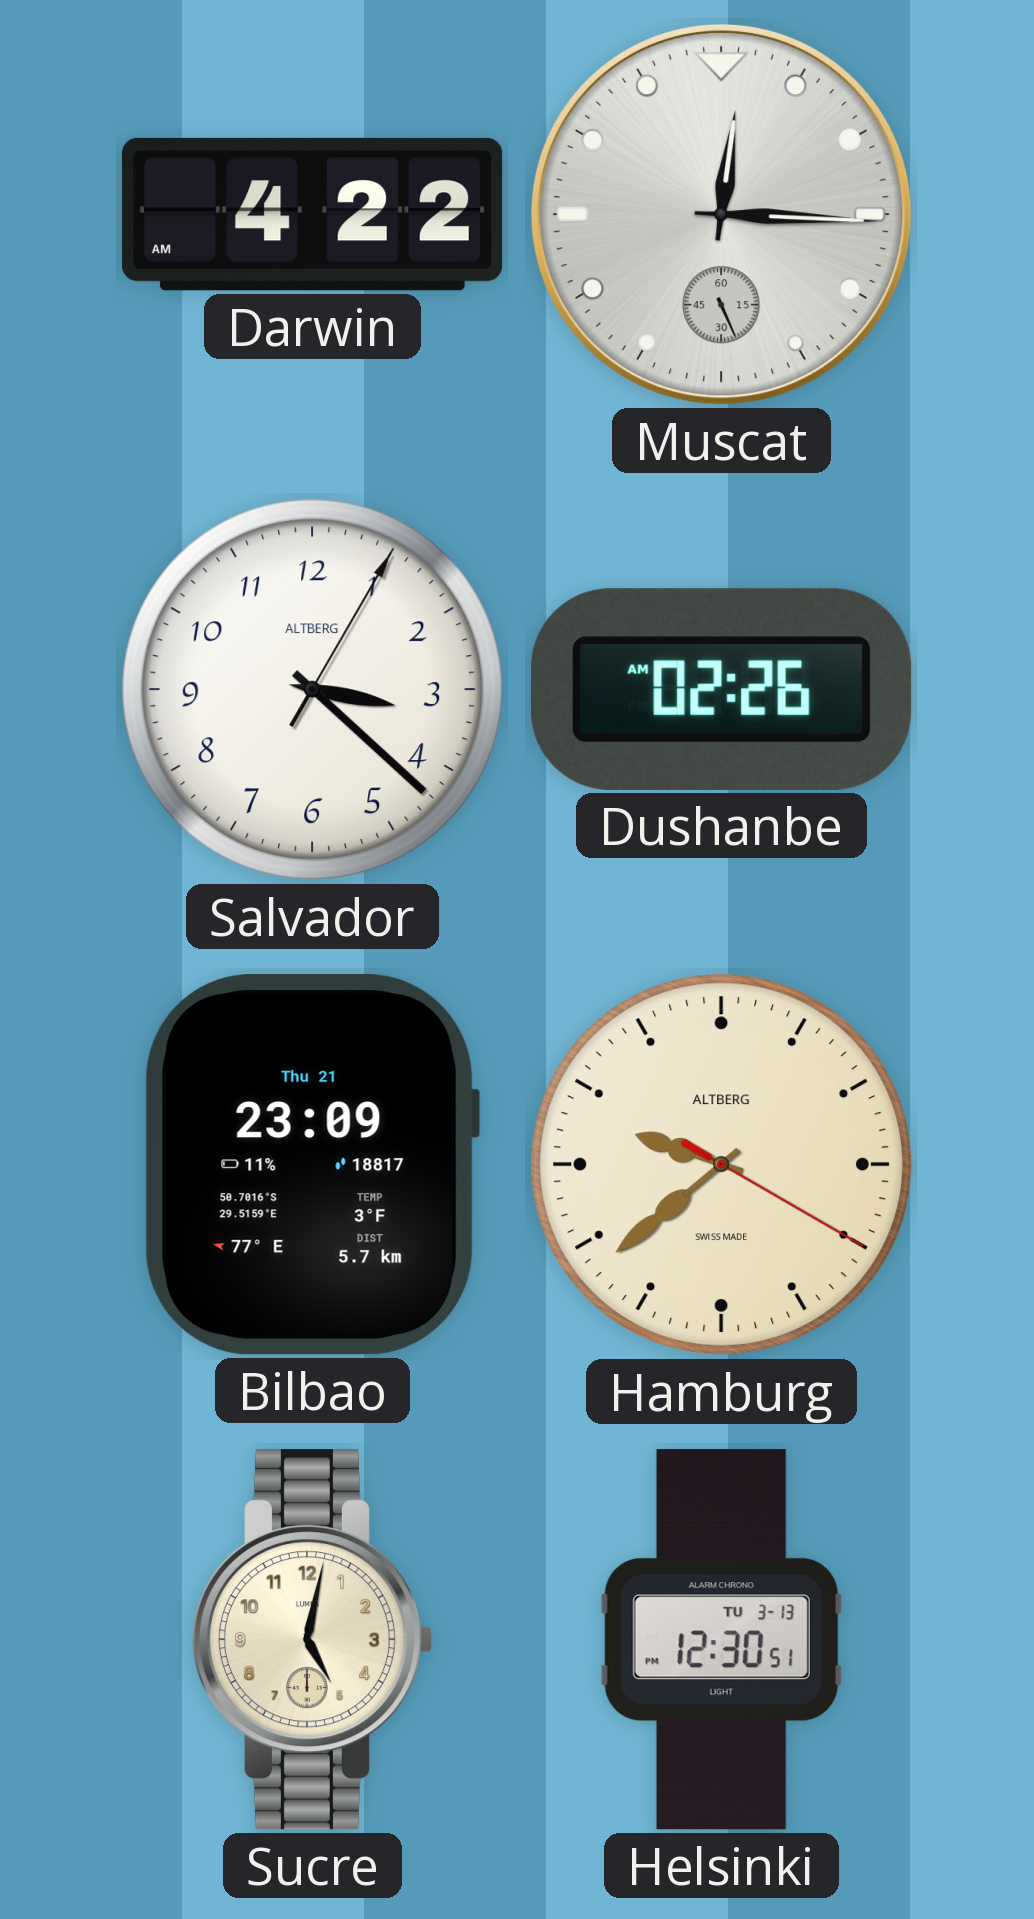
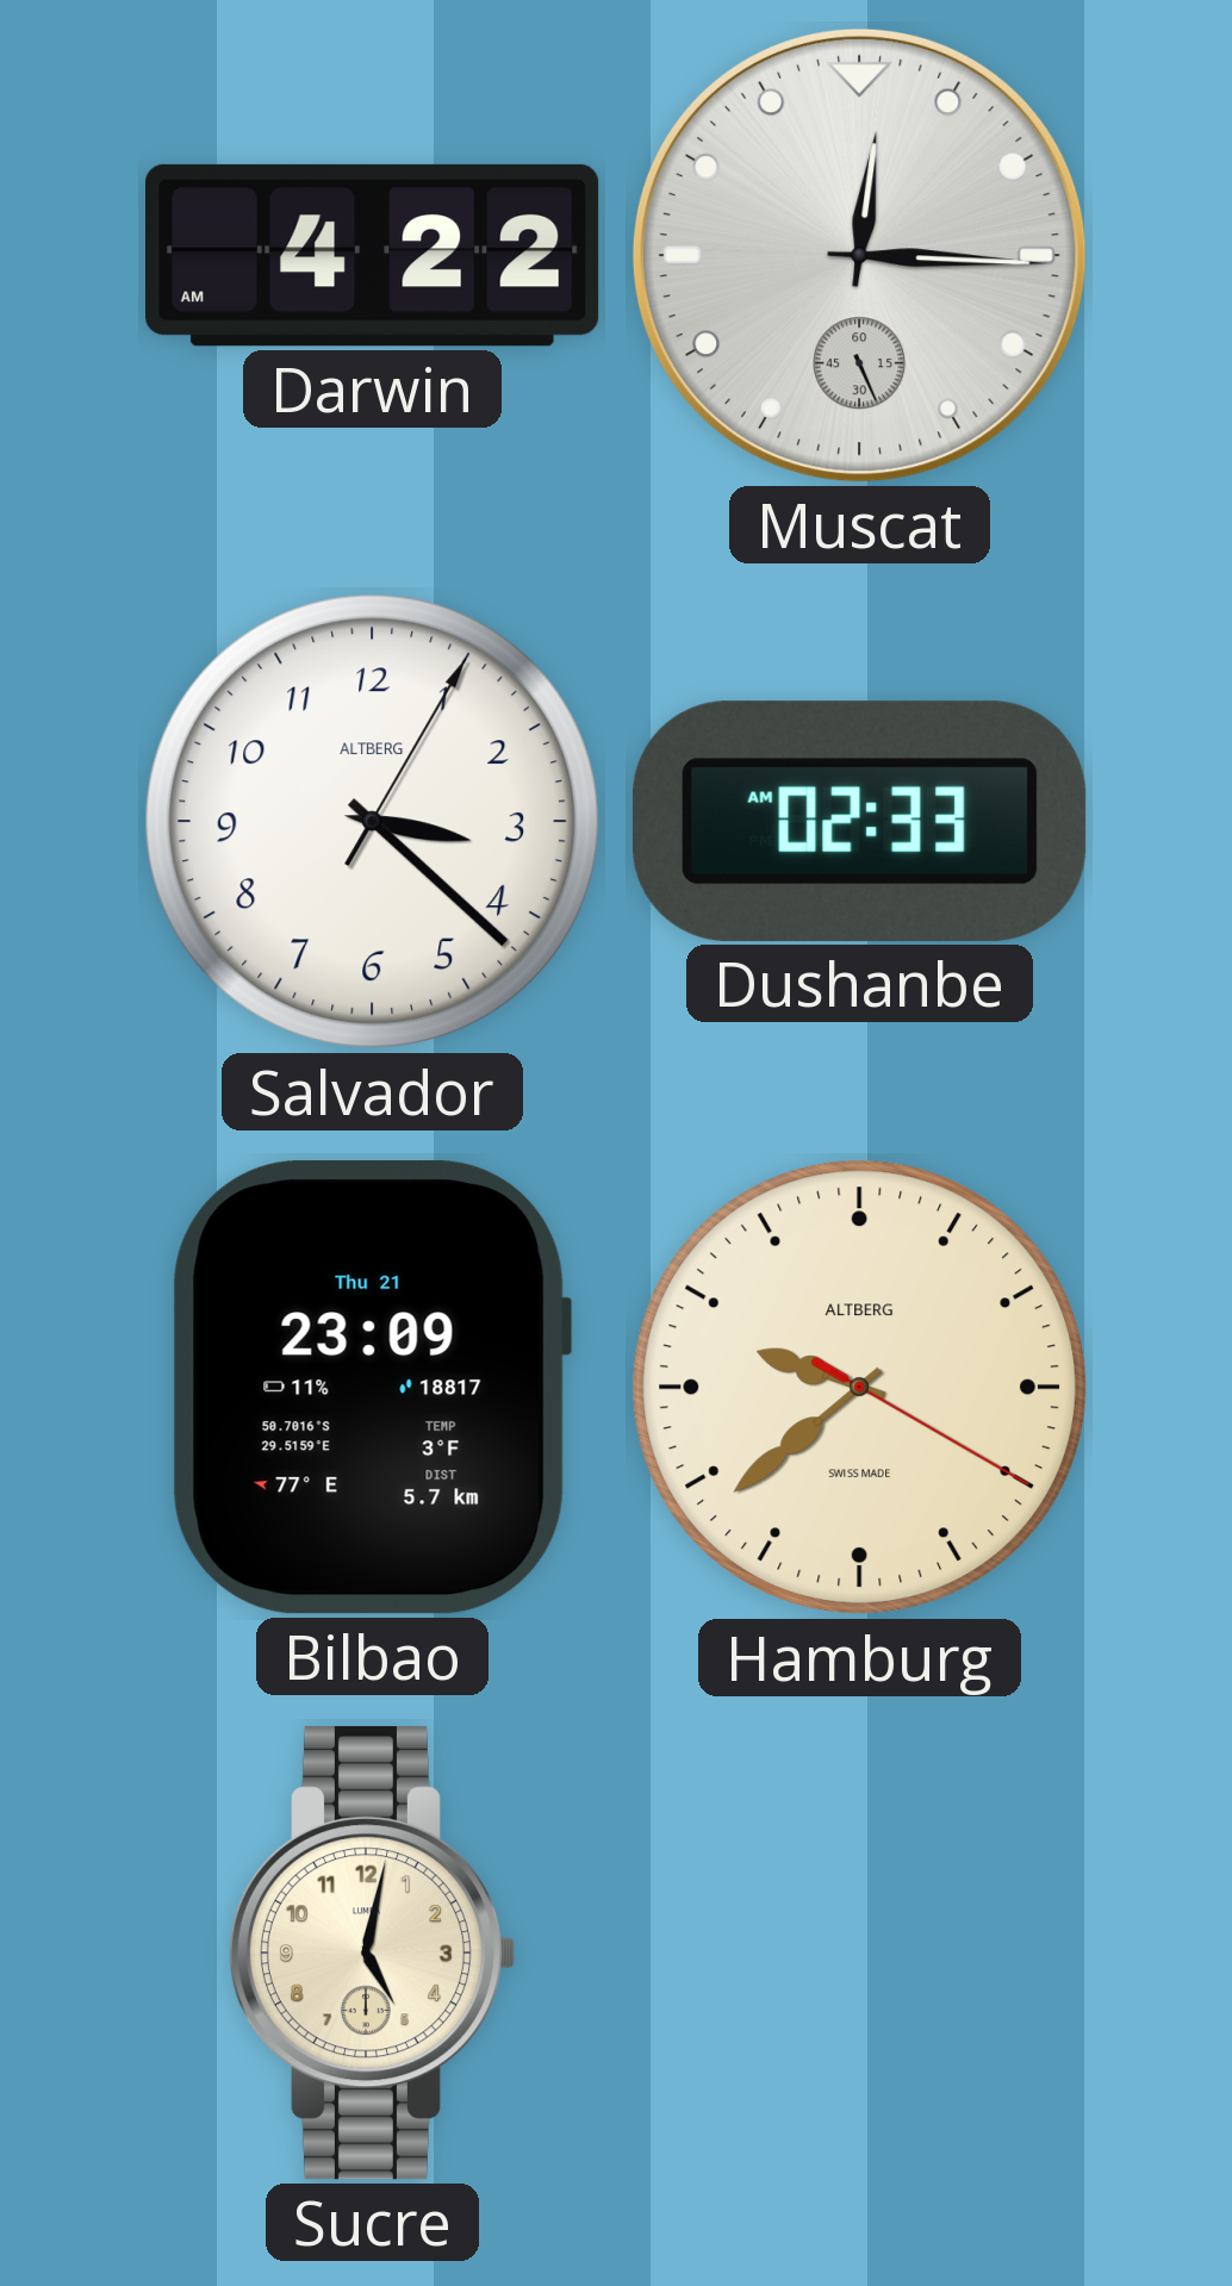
Dushanbe: 02:26 -> 02:33
Helsinki: 12:30 -> none
